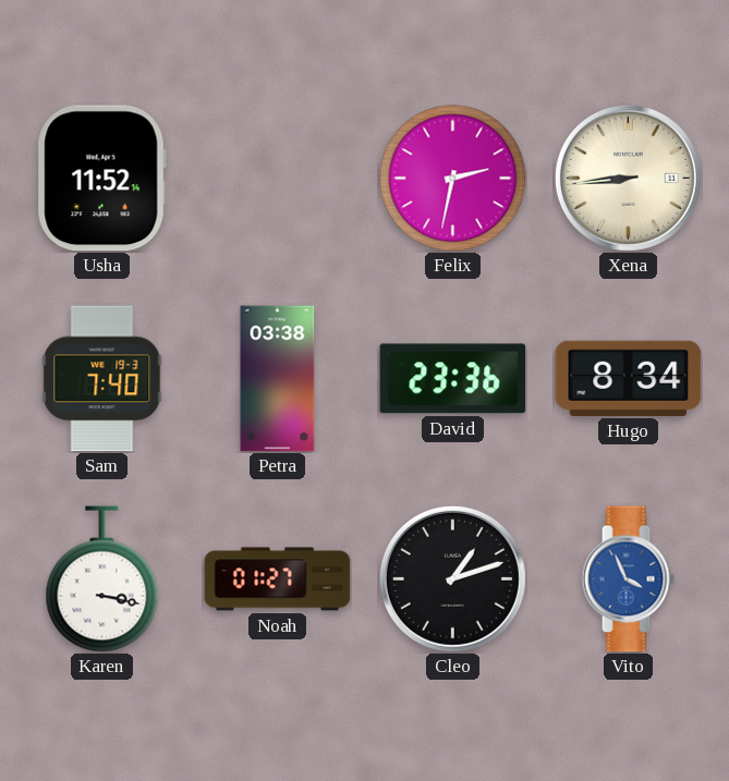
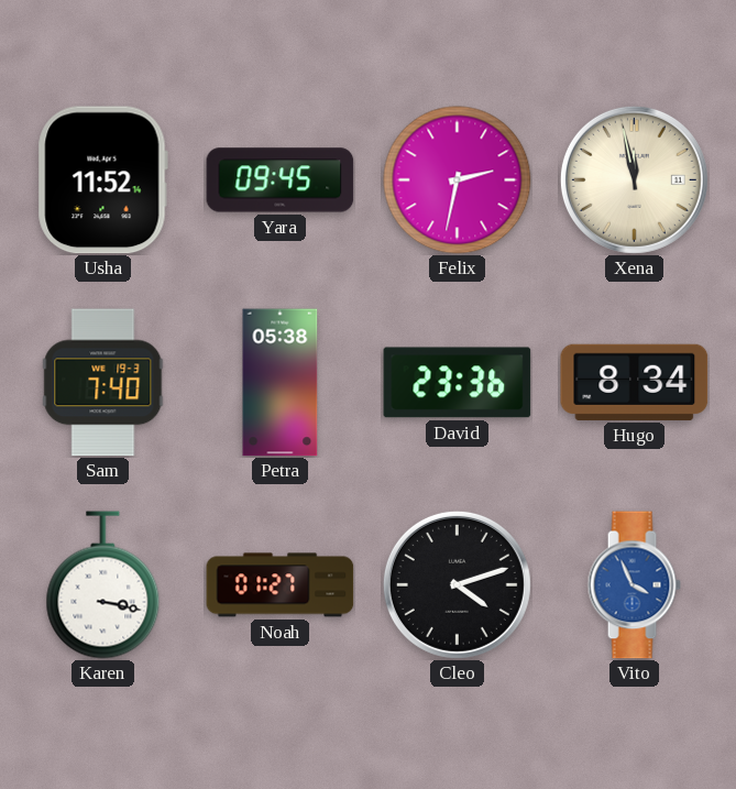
Yara: none -> 09:45
Xena: 8:44 -> 11:58
Petra: 03:38 -> 05:38
Cleo: 1:12 -> 4:12
